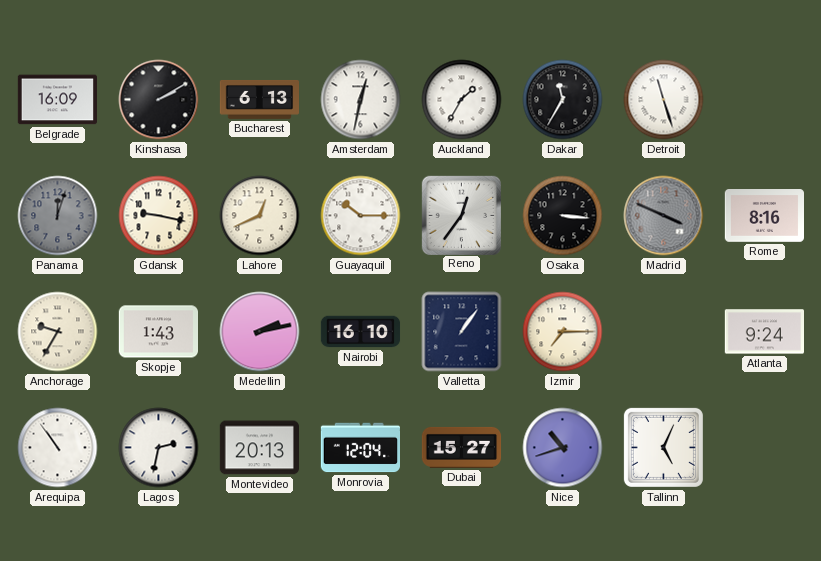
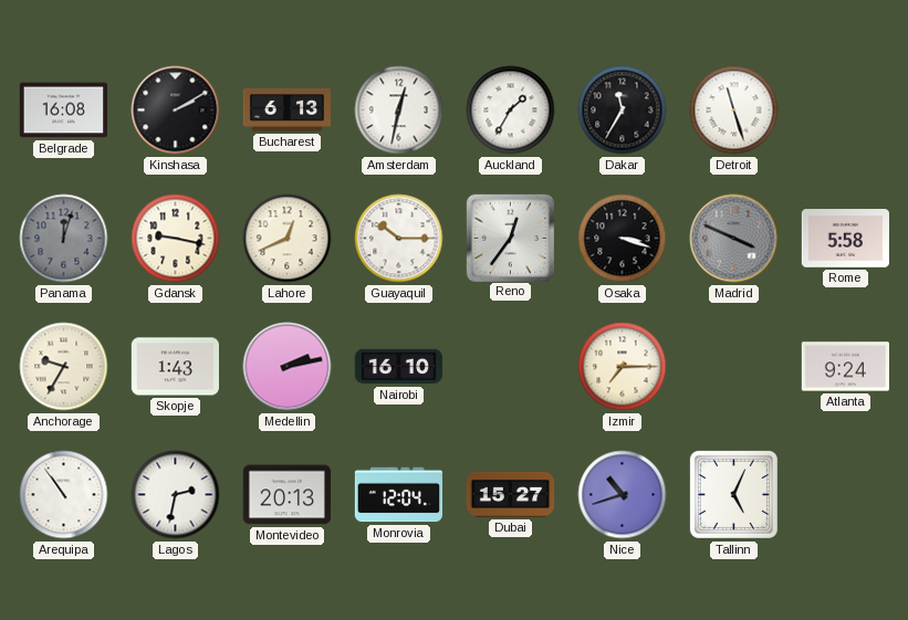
Belgrade: 16:09 -> 16:08
Osaka: 3:16 -> 3:18
Rome: 8:16 -> 5:58
Valletta: 1:06 -> none
